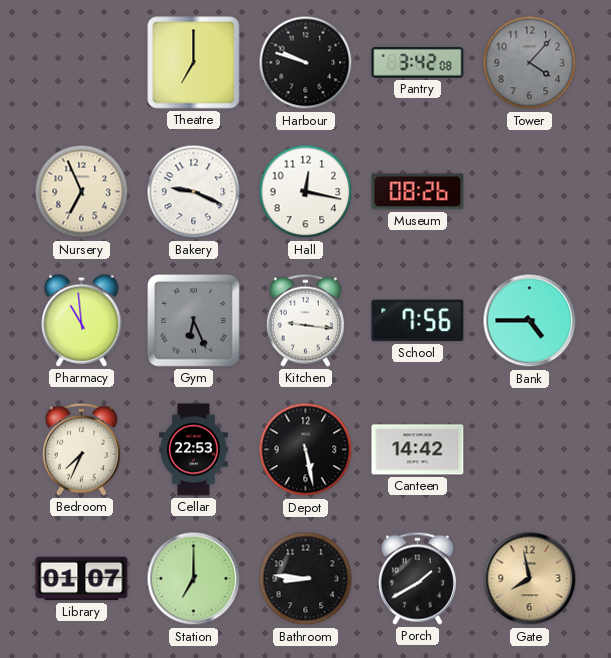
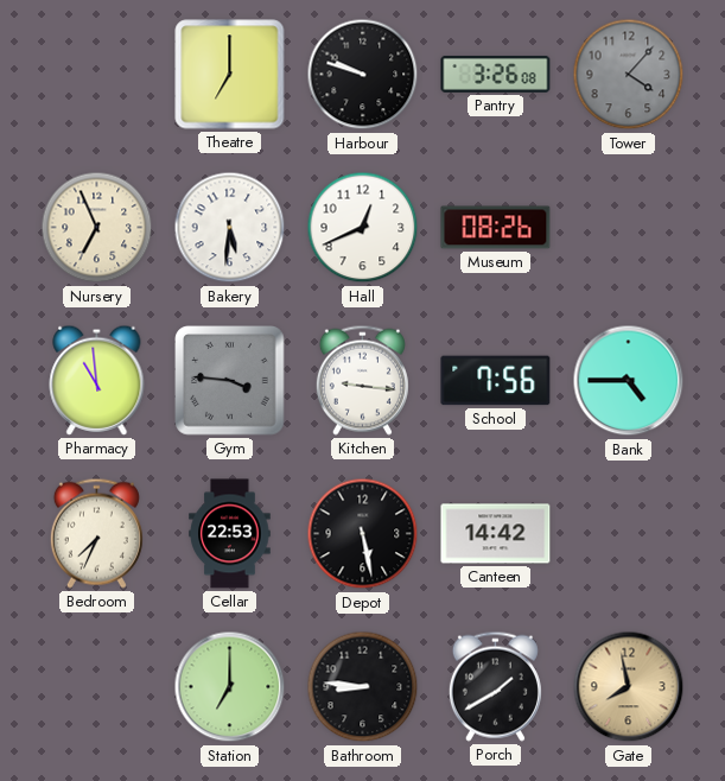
Pantry: 3:42 -> 3:26
Bakery: 9:19 -> 5:31
Hall: 12:17 -> 12:41
Gym: 6:26 -> 3:46
Library: 01:07 -> none
